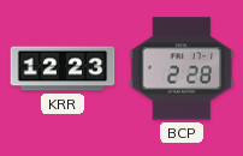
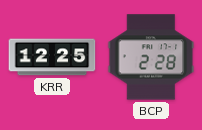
KRR: 12:23 -> 12:25
